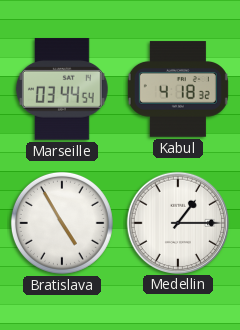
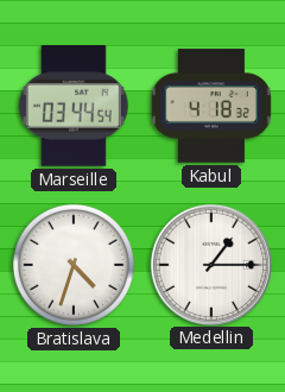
Bratislava: 4:55 -> 4:33
